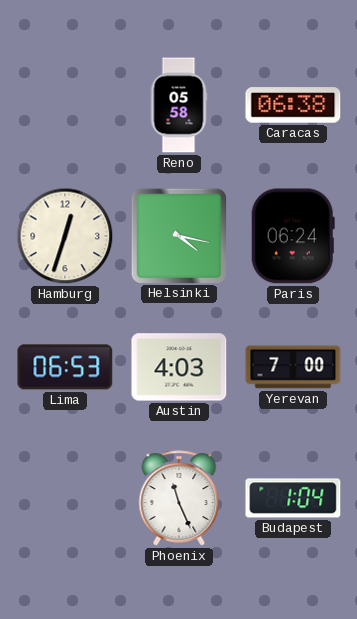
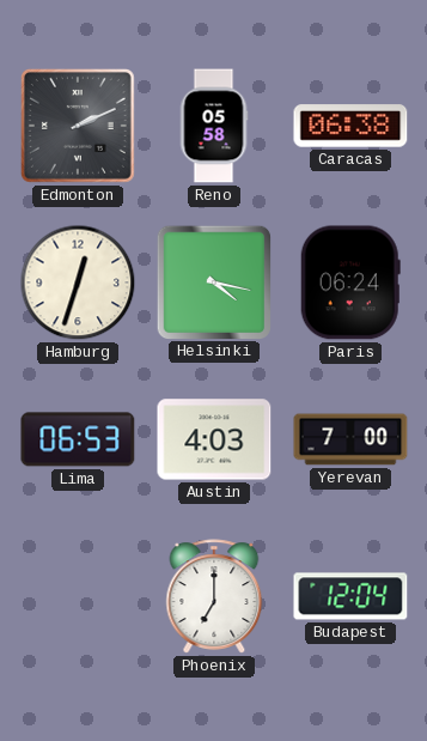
Edmonton: none -> 2:11
Phoenix: 11:26 -> 7:00
Budapest: 1:04 -> 12:04
